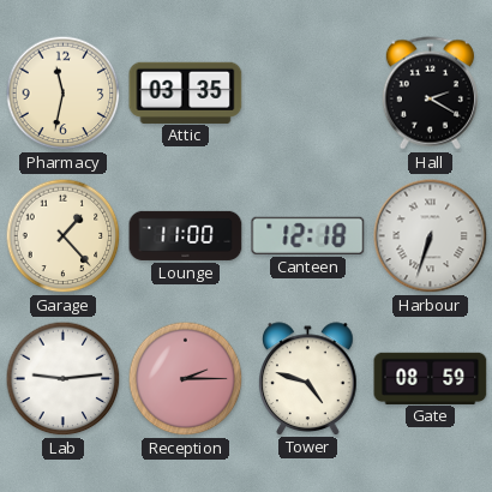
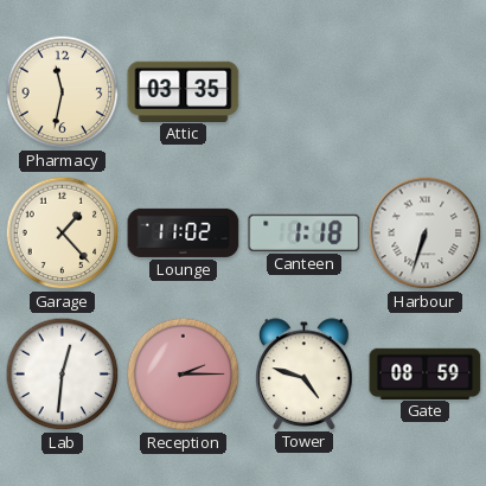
Hall: 2:20 -> none
Lounge: 11:00 -> 11:02
Canteen: 12:18 -> 1:18
Lab: 9:14 -> 12:31
